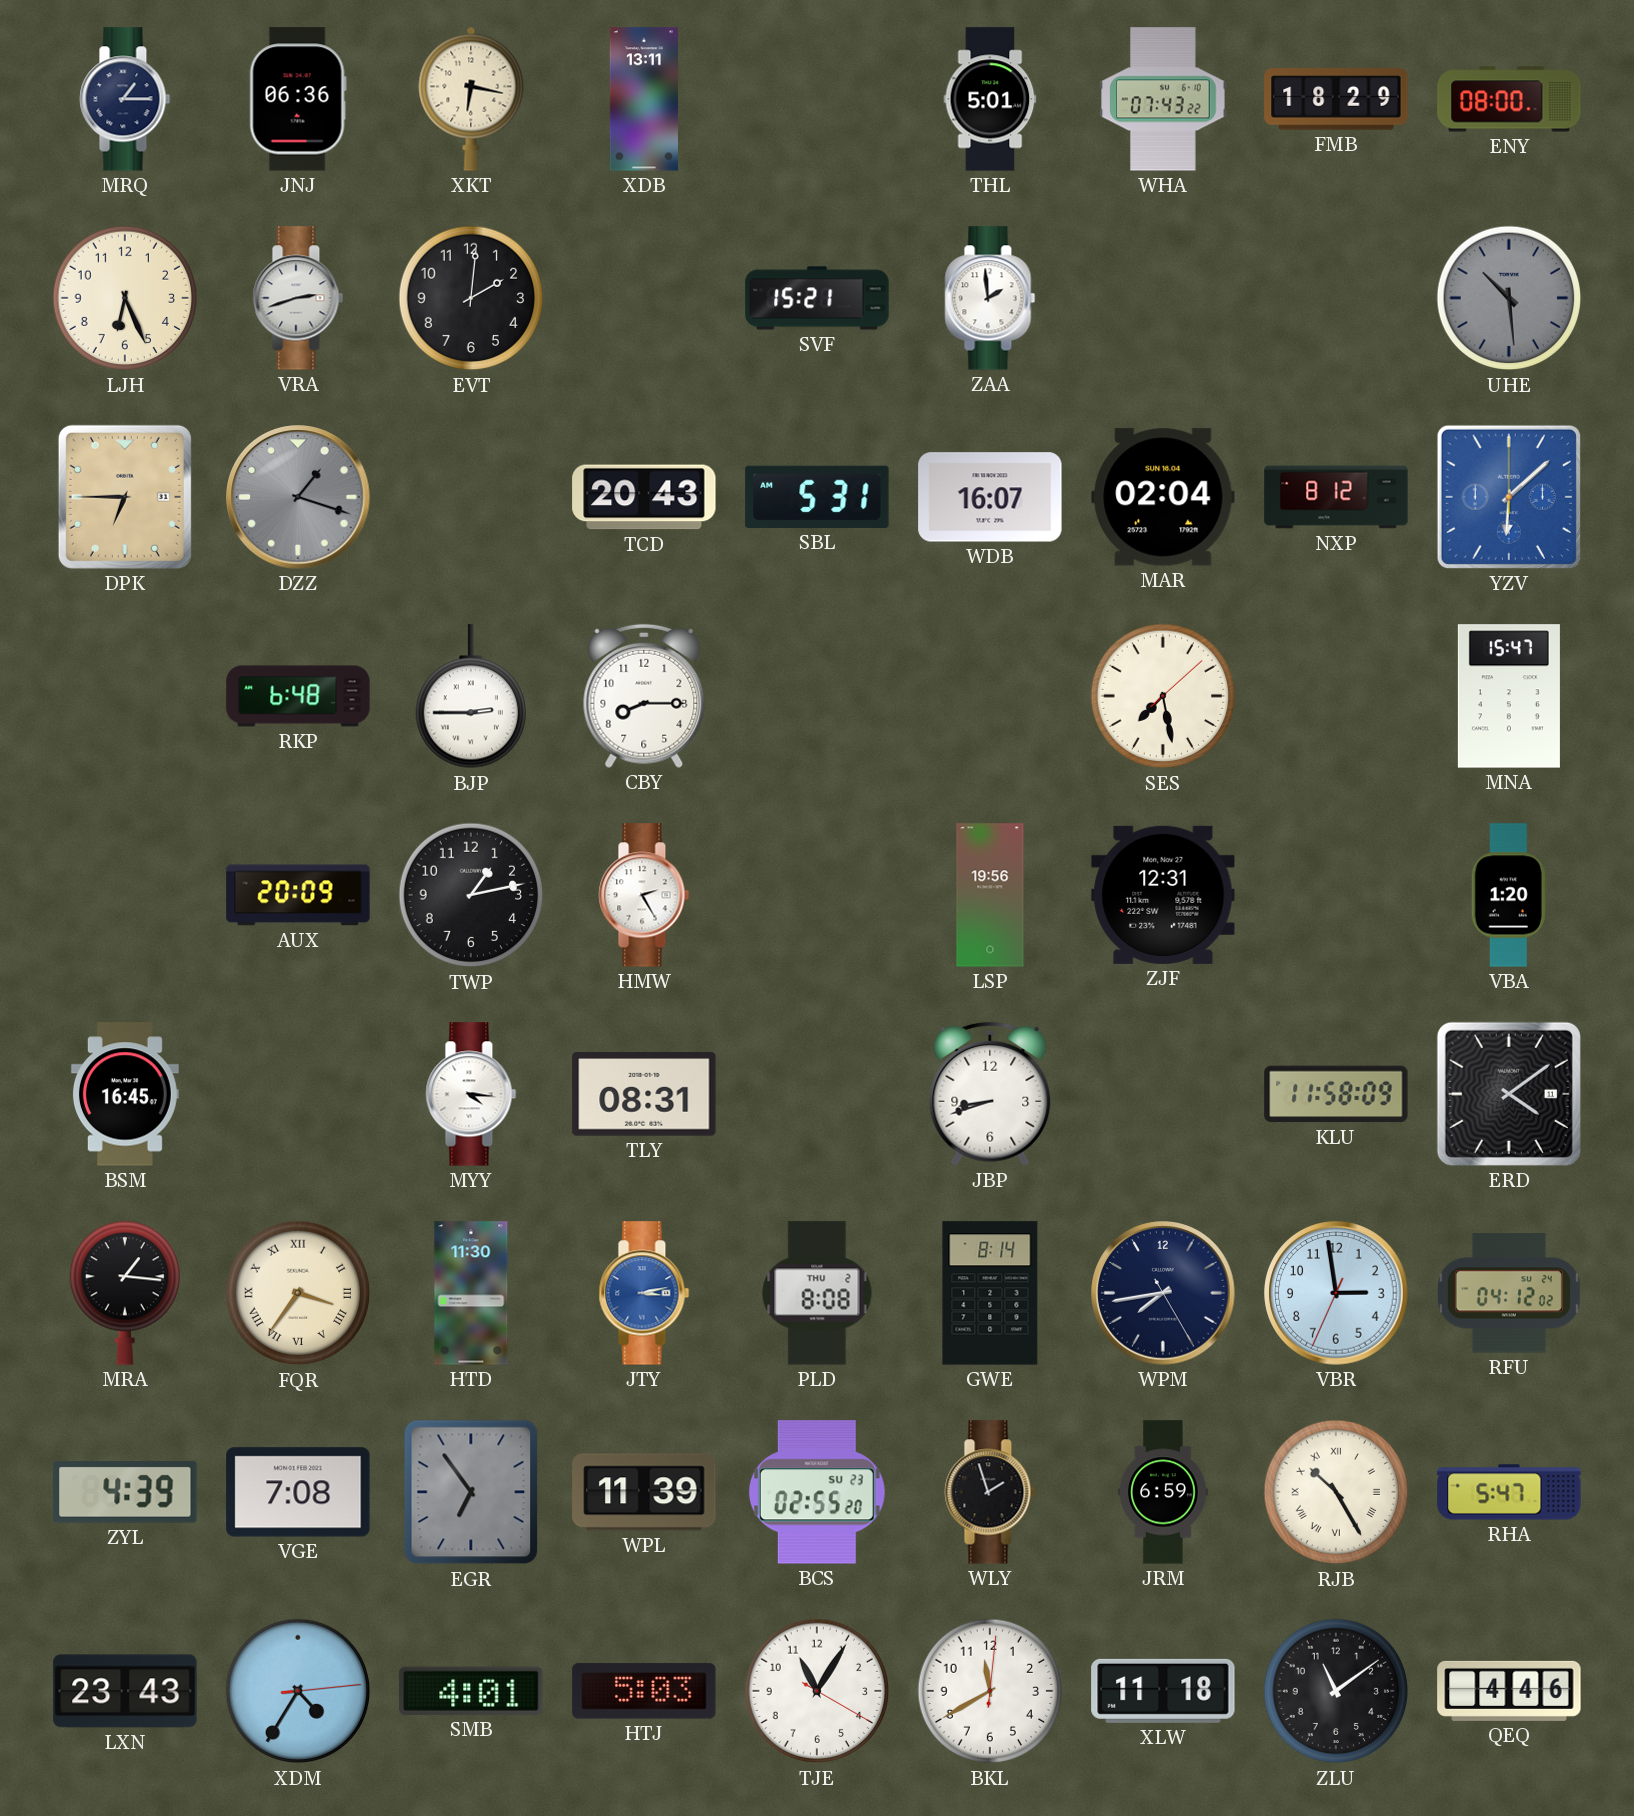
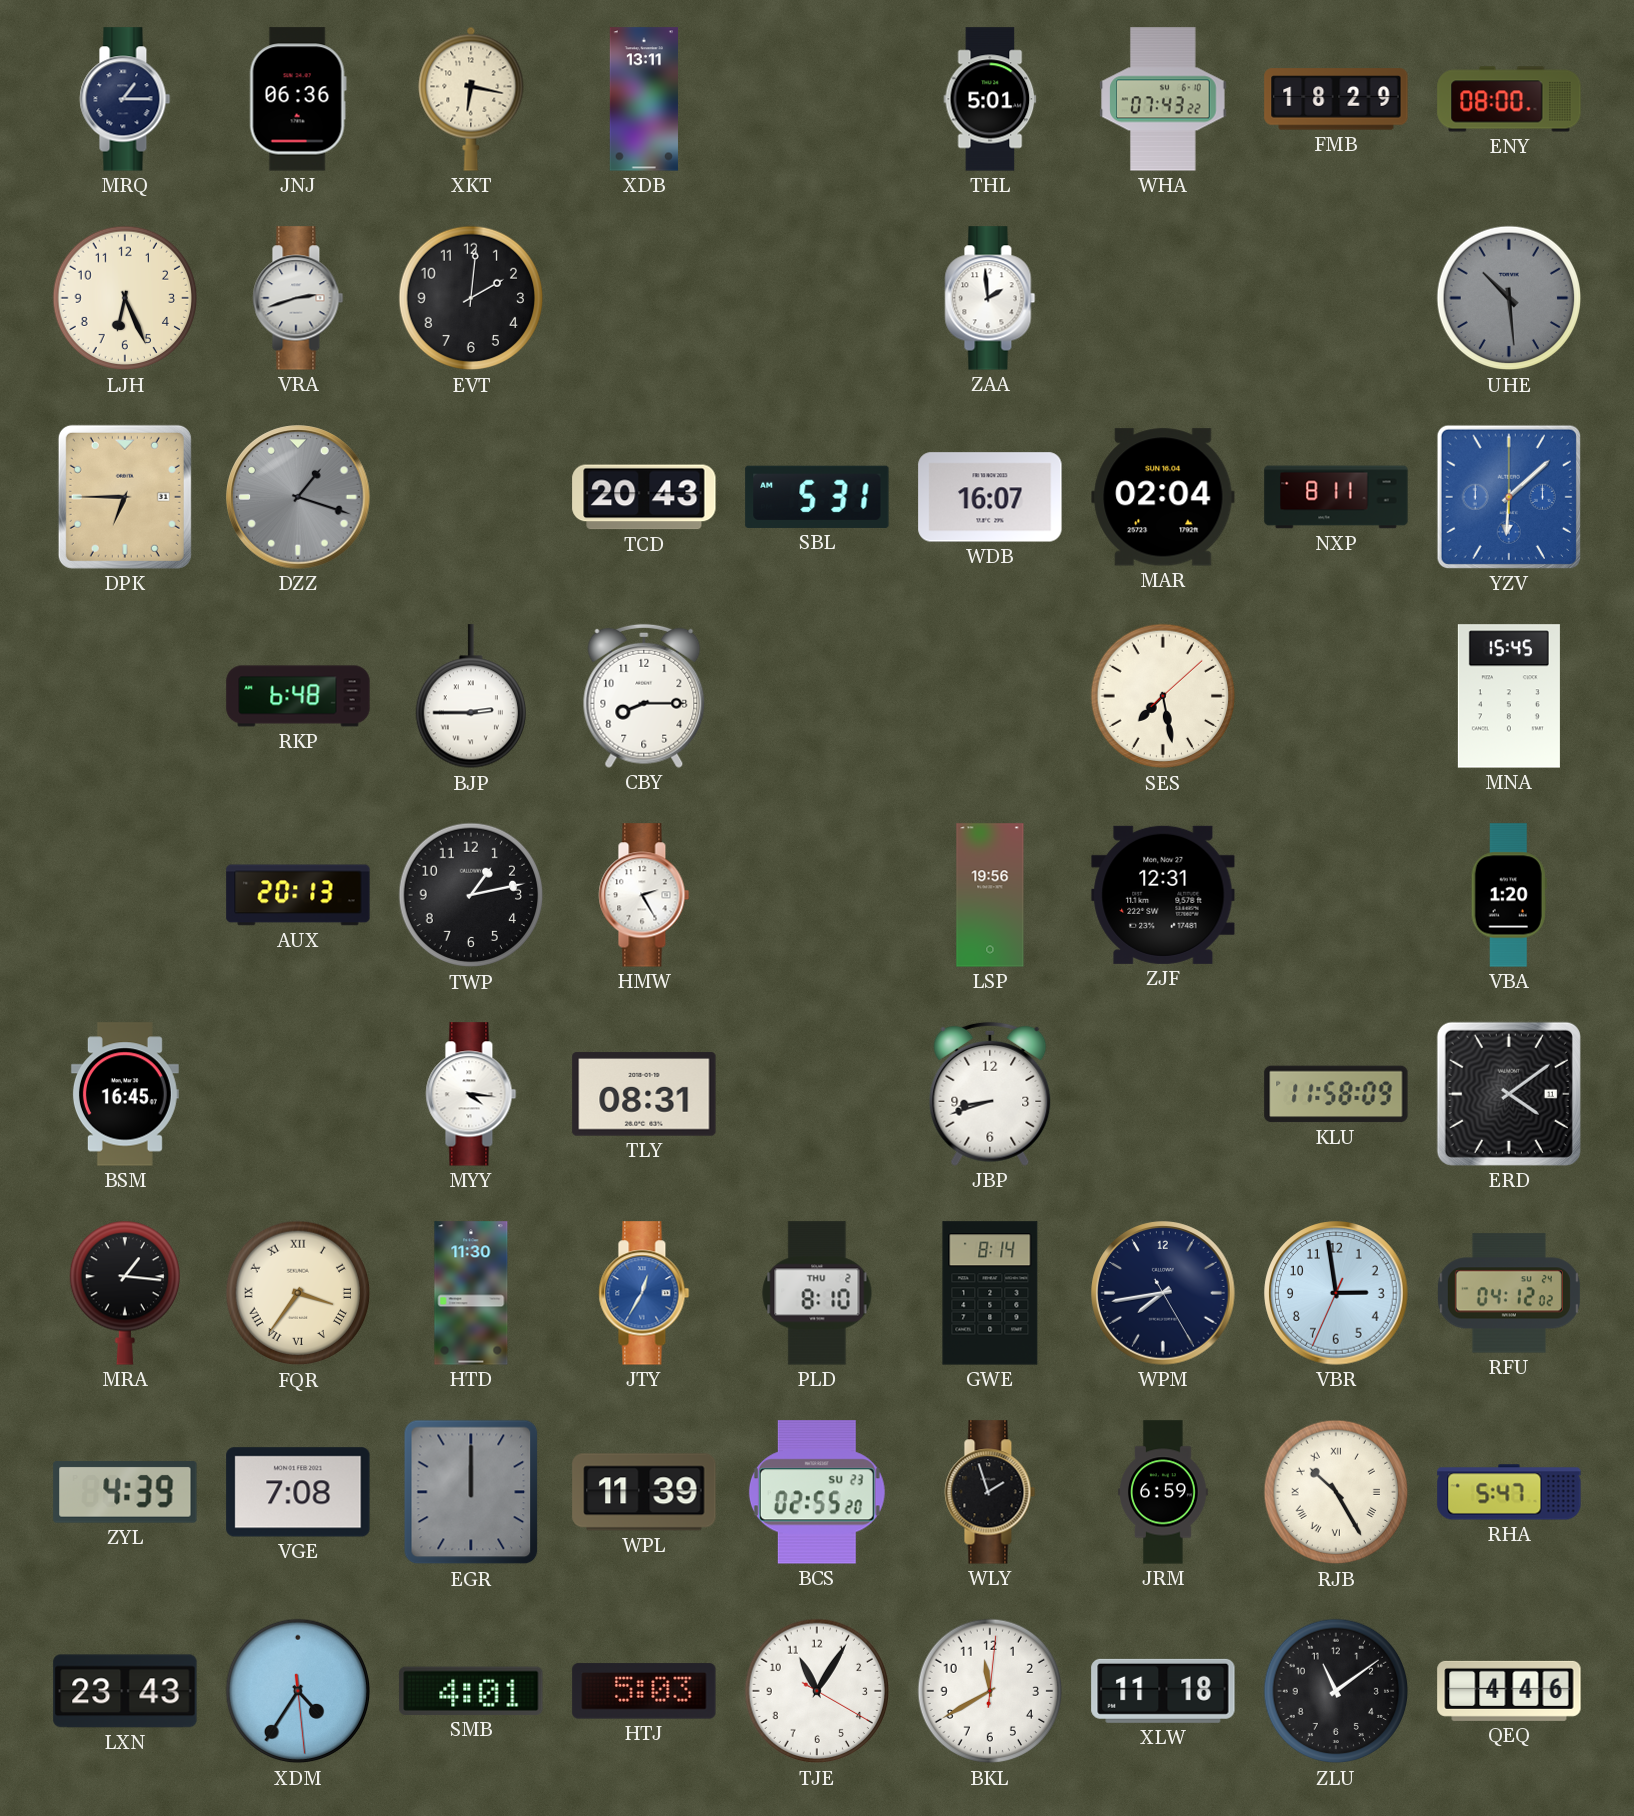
SVF: 15:21 -> none
NXP: 8:12 -> 8:11
MNA: 15:47 -> 15:45
AUX: 20:09 -> 20:13
JTY: 3:13 -> 12:35
PLD: 8:08 -> 8:10
EGR: 6:54 -> 12:00
XDM: 4:35:14 -> 4:35:29
